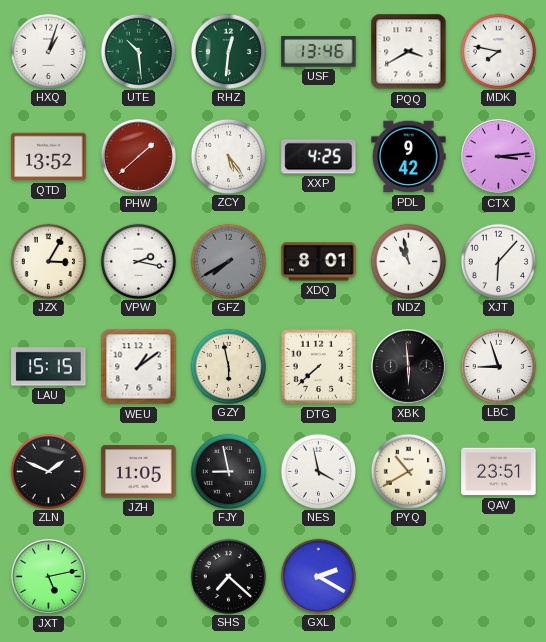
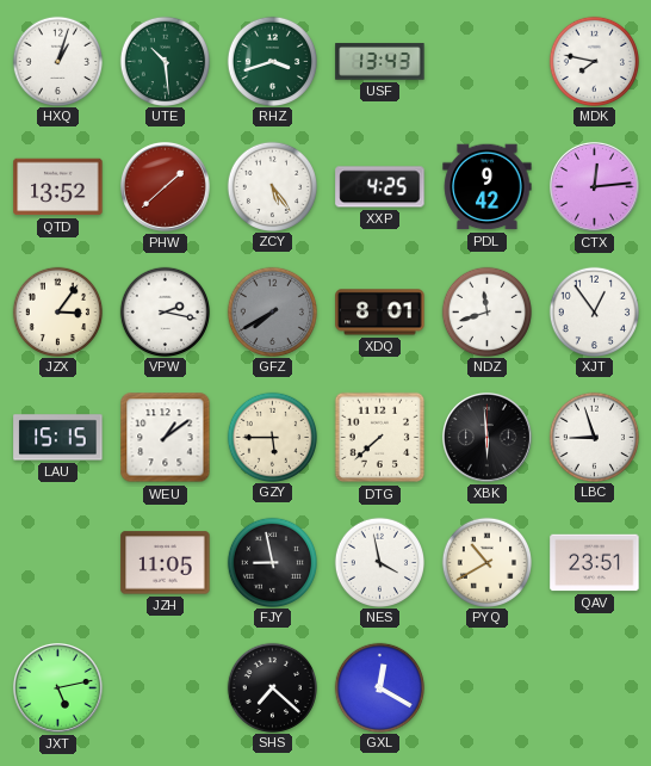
RHZ: 12:31 -> 3:42
USF: 13:46 -> 13:43
PQQ: 3:40 -> none
CTX: 3:14 -> 12:14
JZX: 3:05 -> 3:06
NDZ: 10:58 -> 11:42
XJT: 6:07 -> 12:54
GZY: 5:58 -> 5:45
ZLN: 1:49 -> none
GXL: 2:20 -> 12:20
